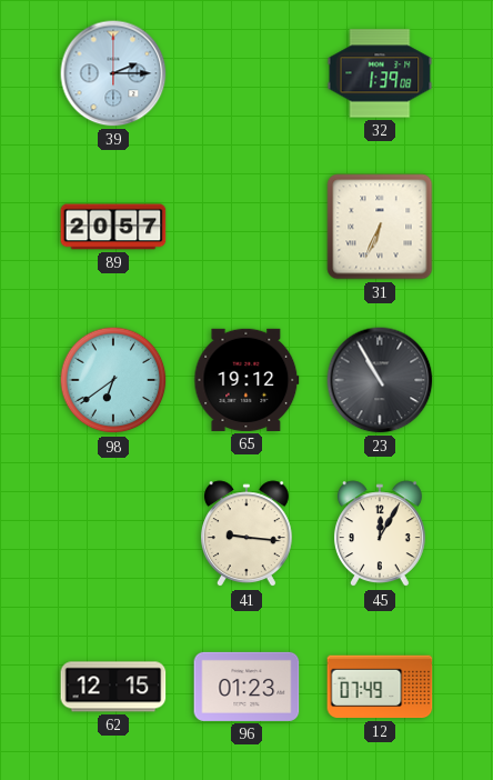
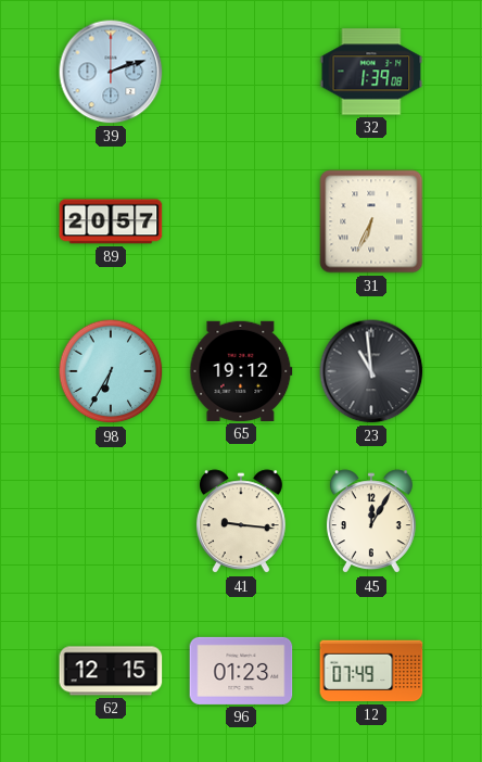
39: 2:15 -> 2:12
98: 6:39 -> 6:35
23: 10:55 -> 10:59
